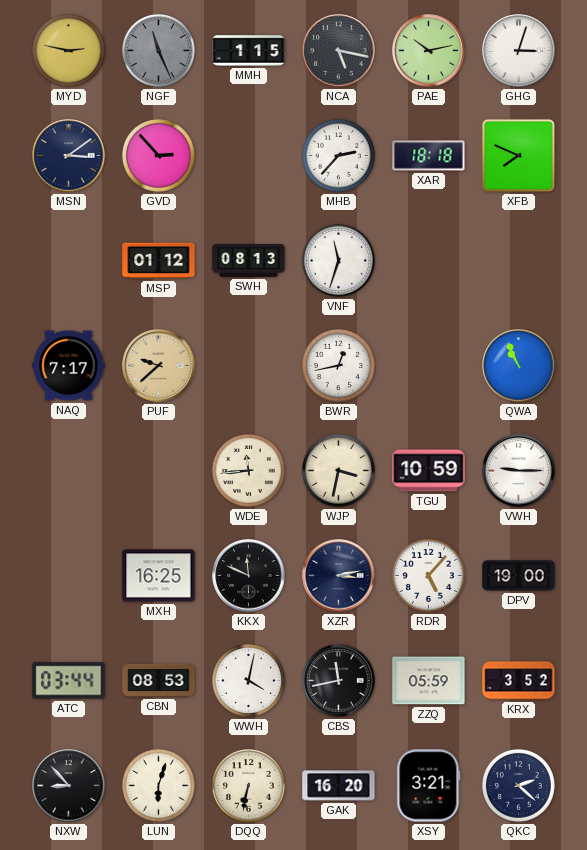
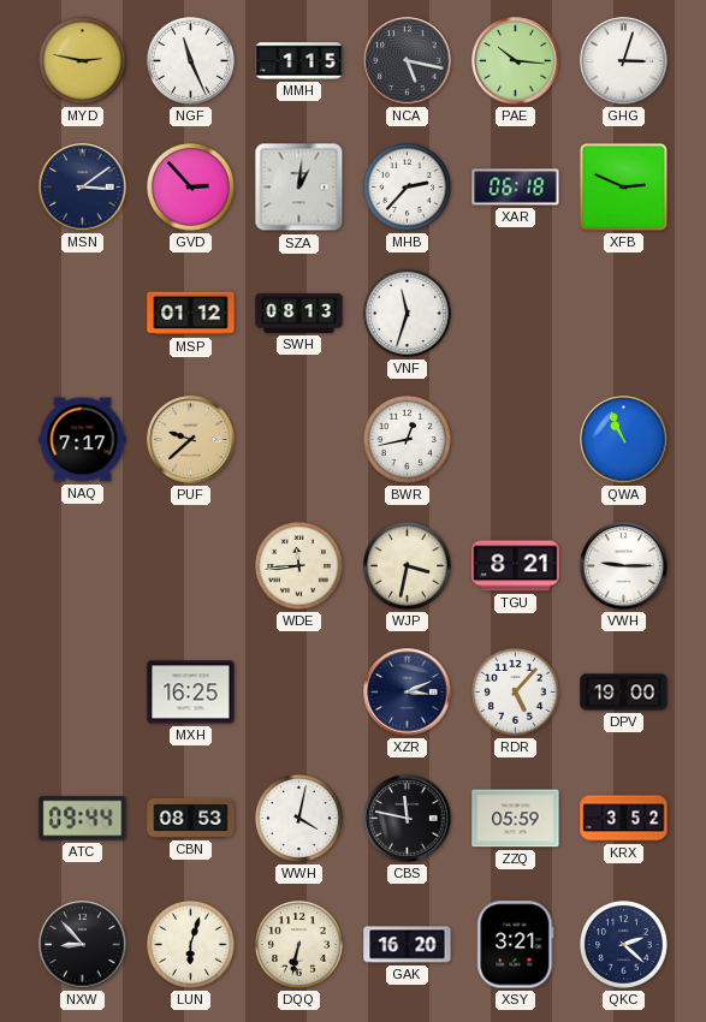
NGF dial: grey -> white
PAE: 10:13 -> 10:16
SZA: none -> 1:01
XAR: 18:18 -> 06:18
XFB: 7:49 -> 2:49
TGU: 10:59 -> 8:21
KKX: 11:49 -> none
XZR: 3:13 -> 3:11
ATC: 03:44 -> 09:44
CBS: 11:43 -> 11:47
